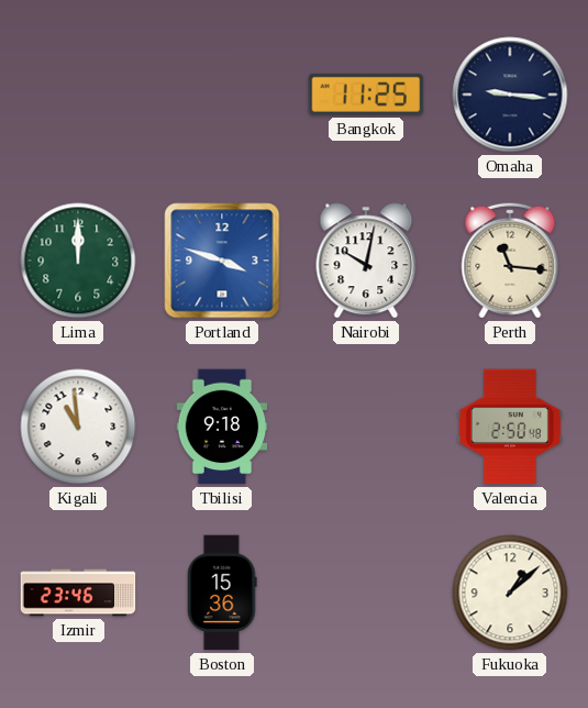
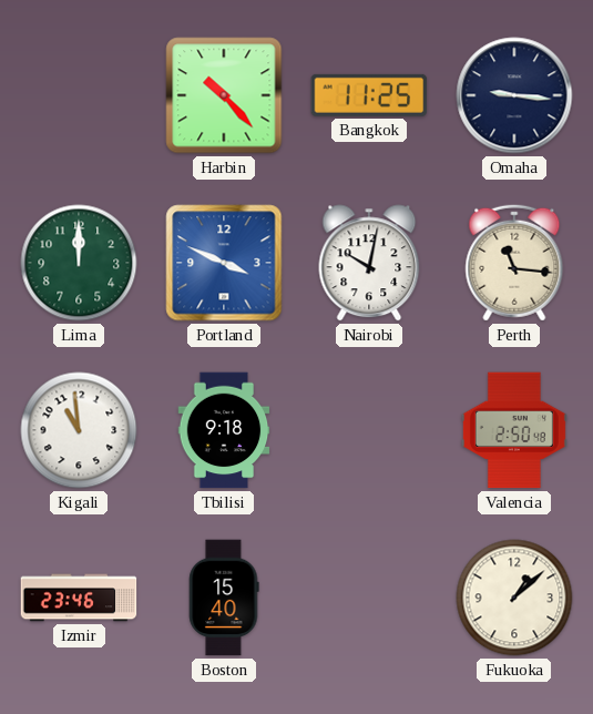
Harbin: none -> 10:23
Portland: 3:48 -> 3:49
Boston: 15:36 -> 15:40
